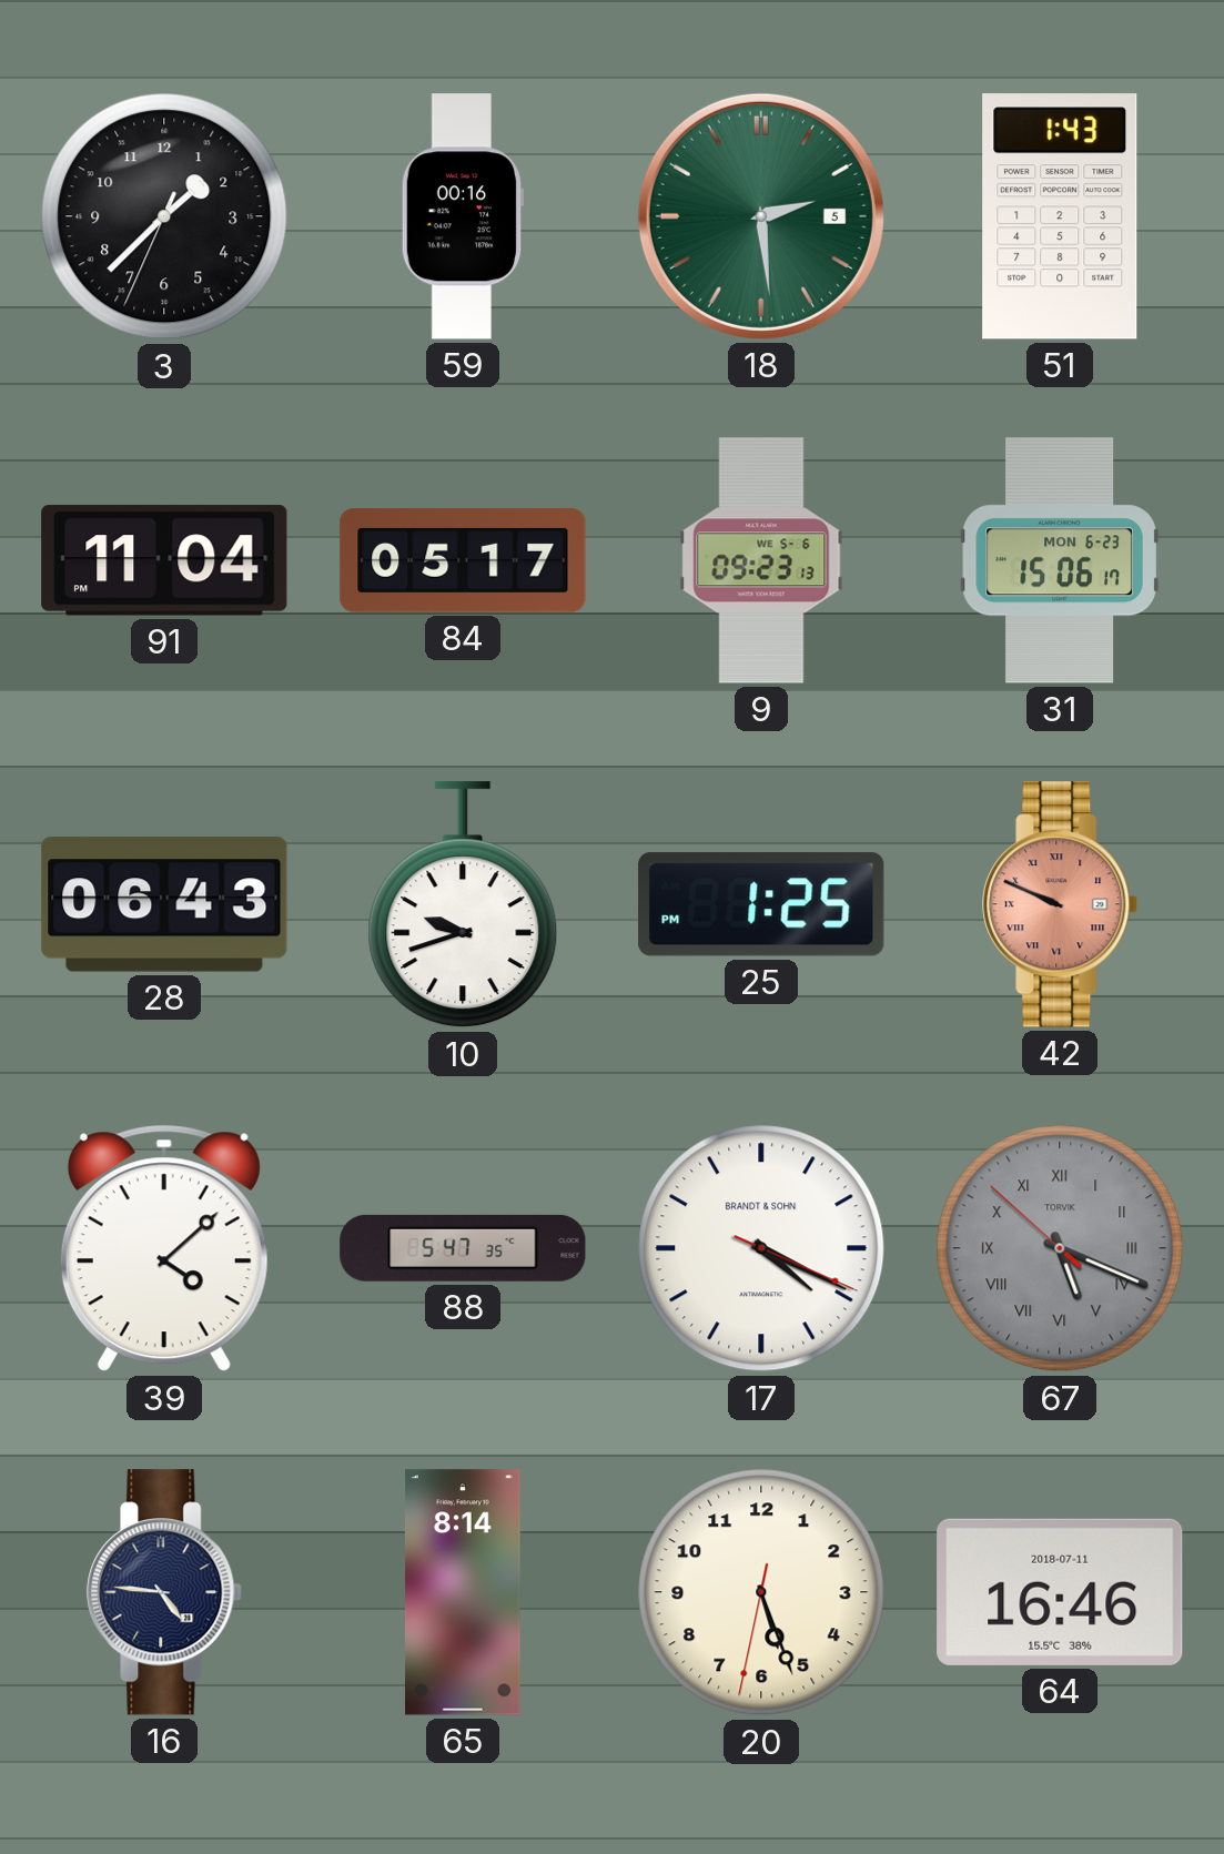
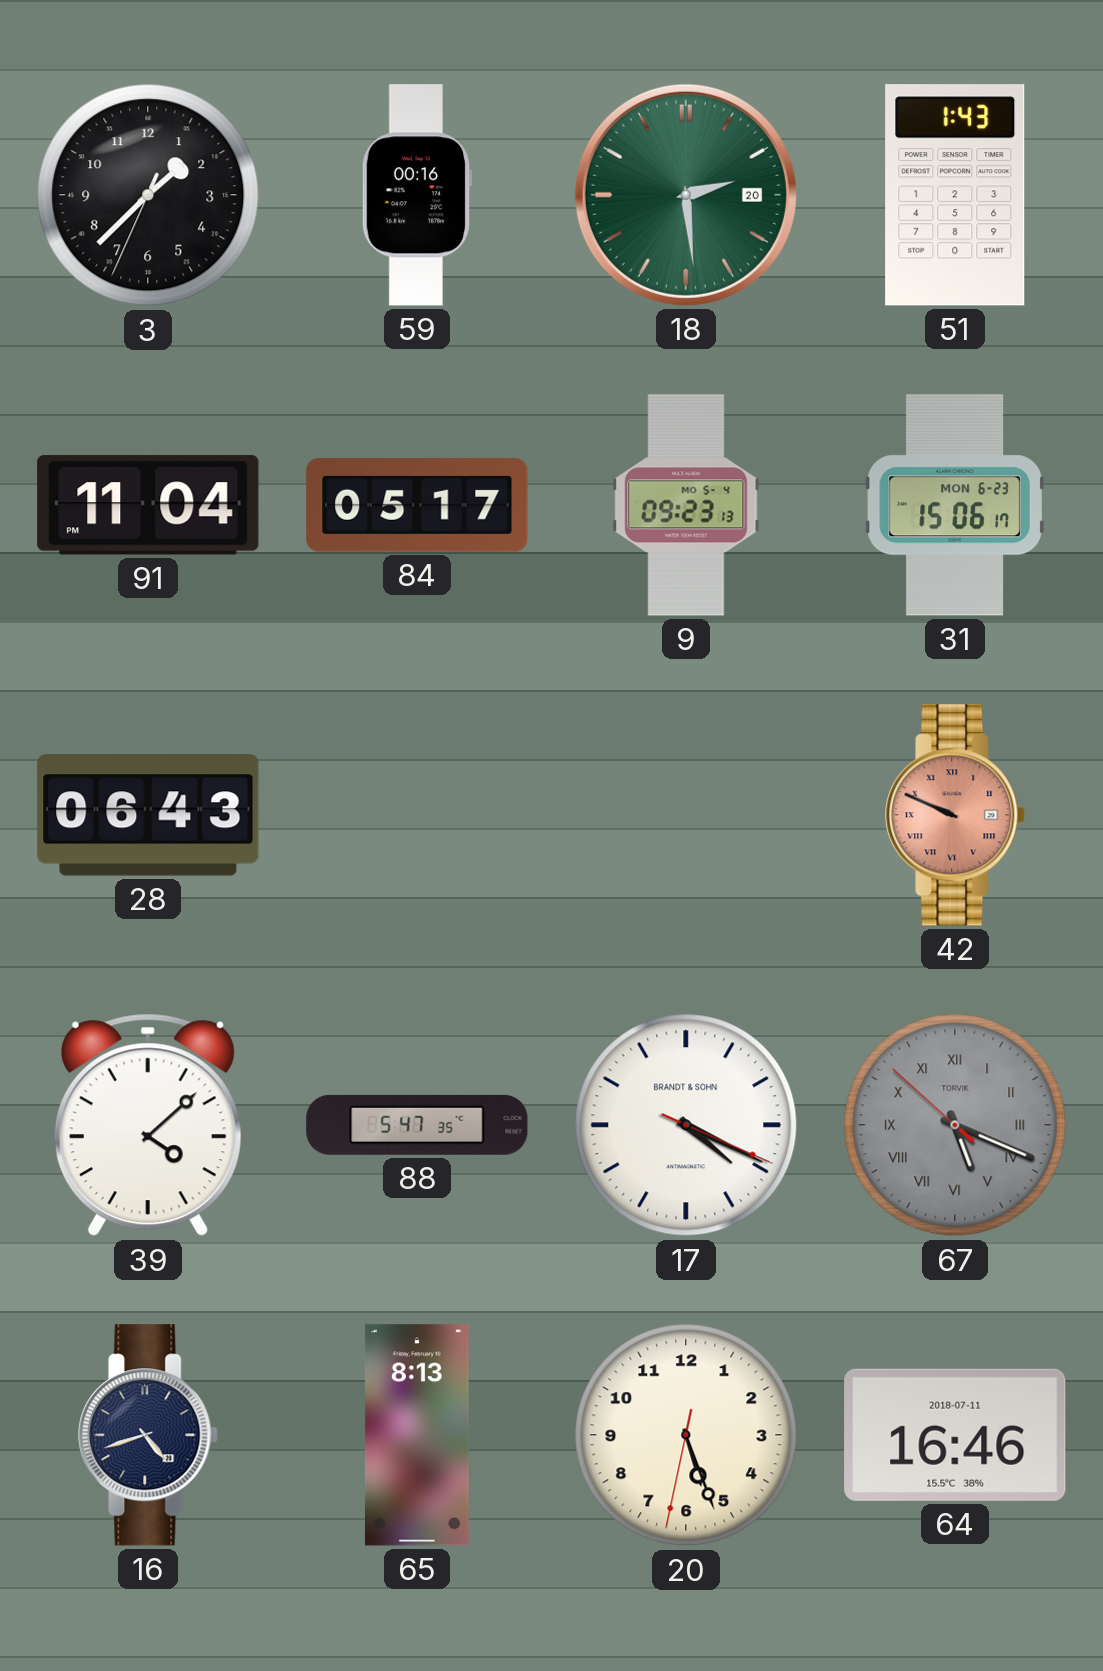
18 date: 5 -> 20
9 date: WE 5-6 -> MO 5-4
10: 9:42 -> none
25: 1:25 -> none
16: 4:46 -> 4:42
65: 8:14 -> 8:13
